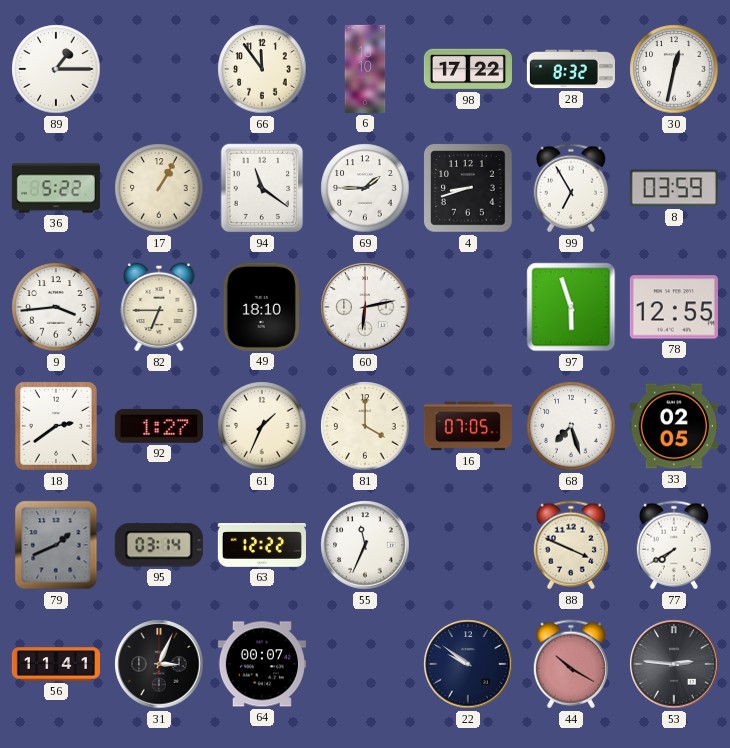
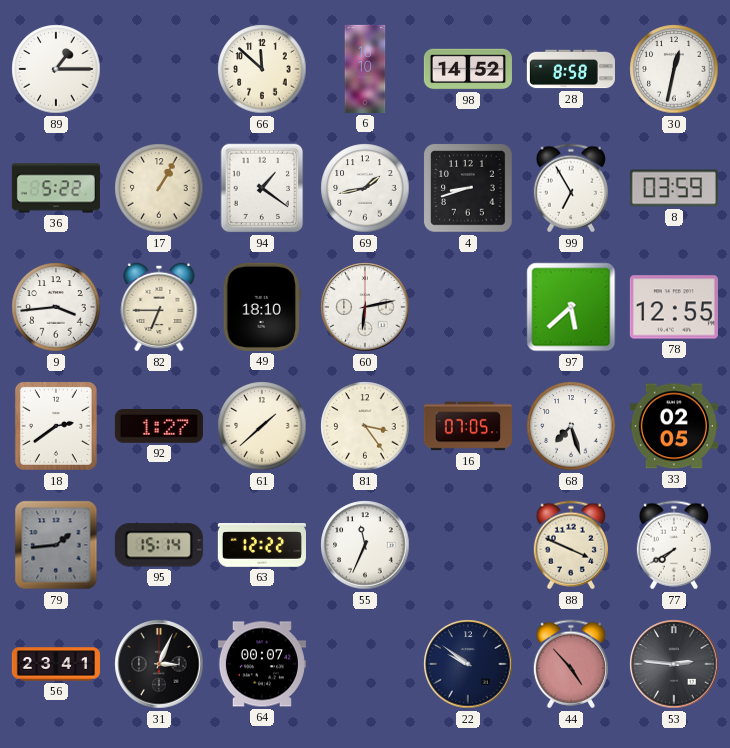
66: 11:54 -> 11:52
98: 17:22 -> 14:52
28: 8:32 -> 8:58
94: 11:21 -> 1:21
69: 1:45 -> 1:43
97: 5:57 -> 5:38
61: 1:34 -> 1:38
81: 4:00 -> 3:24
79: 1:41 -> 1:44
95: 03:14 -> 15:14
56: 11:41 -> 23:41
44: 10:20 -> 4:53
